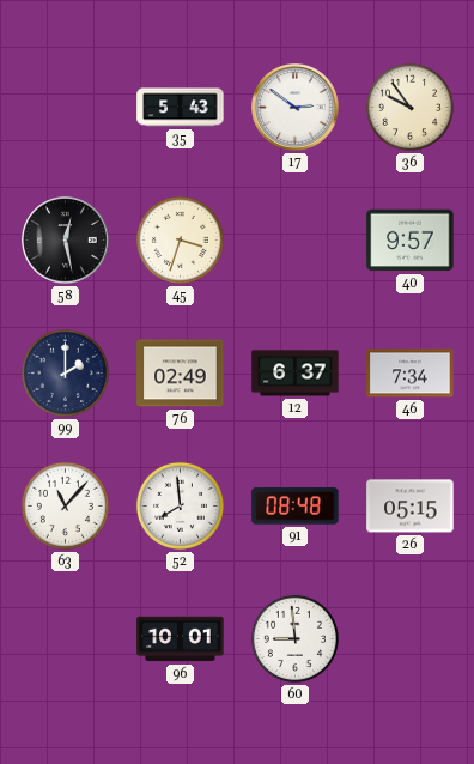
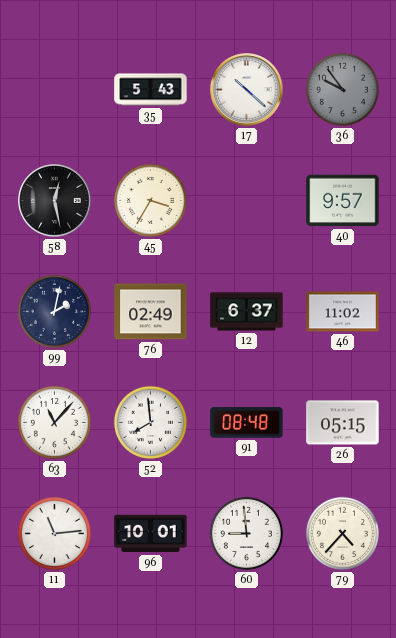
17: 2:51 -> 10:22
36 dial: cream -> grey
45: 3:33 -> 3:35
99: 2:00 -> 2:02
46: 7:34 -> 11:02
11: none -> 11:14
79: none -> 4:37
